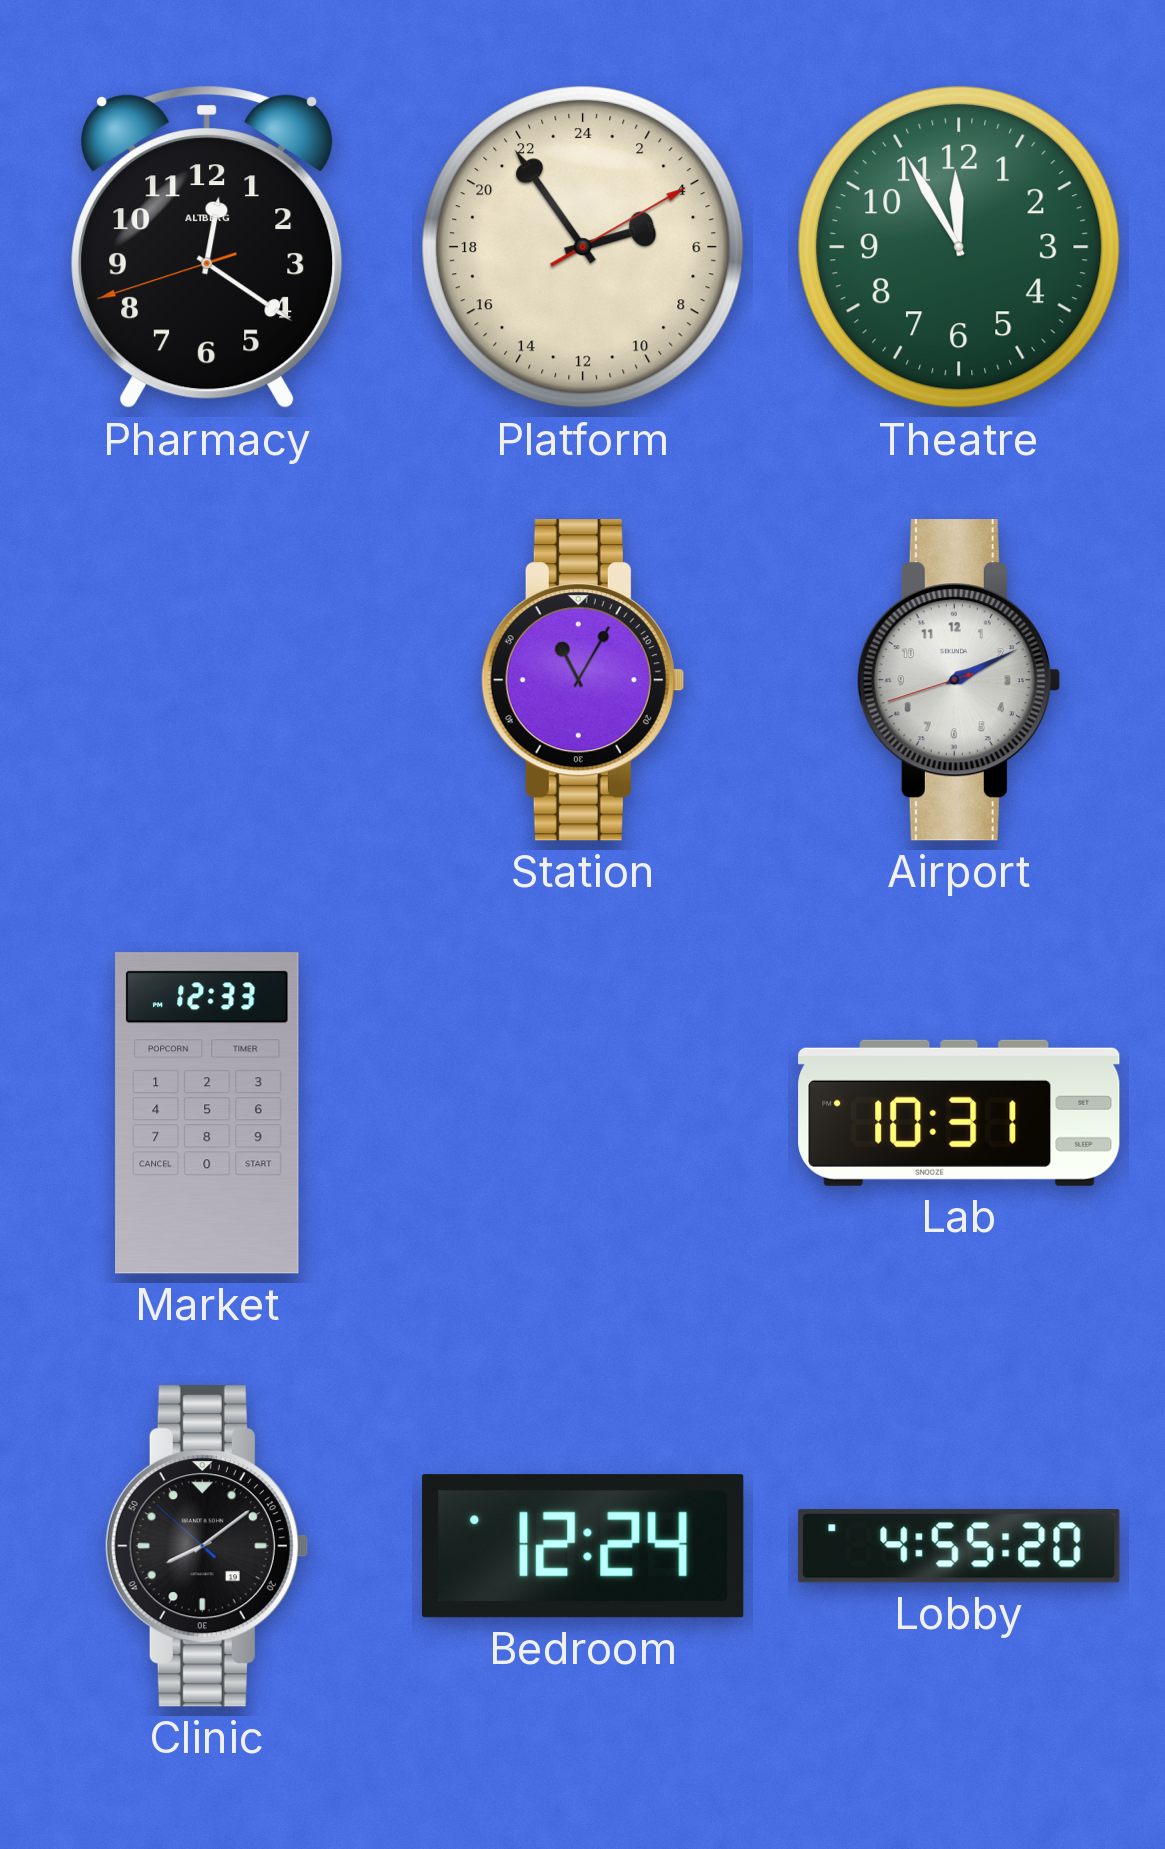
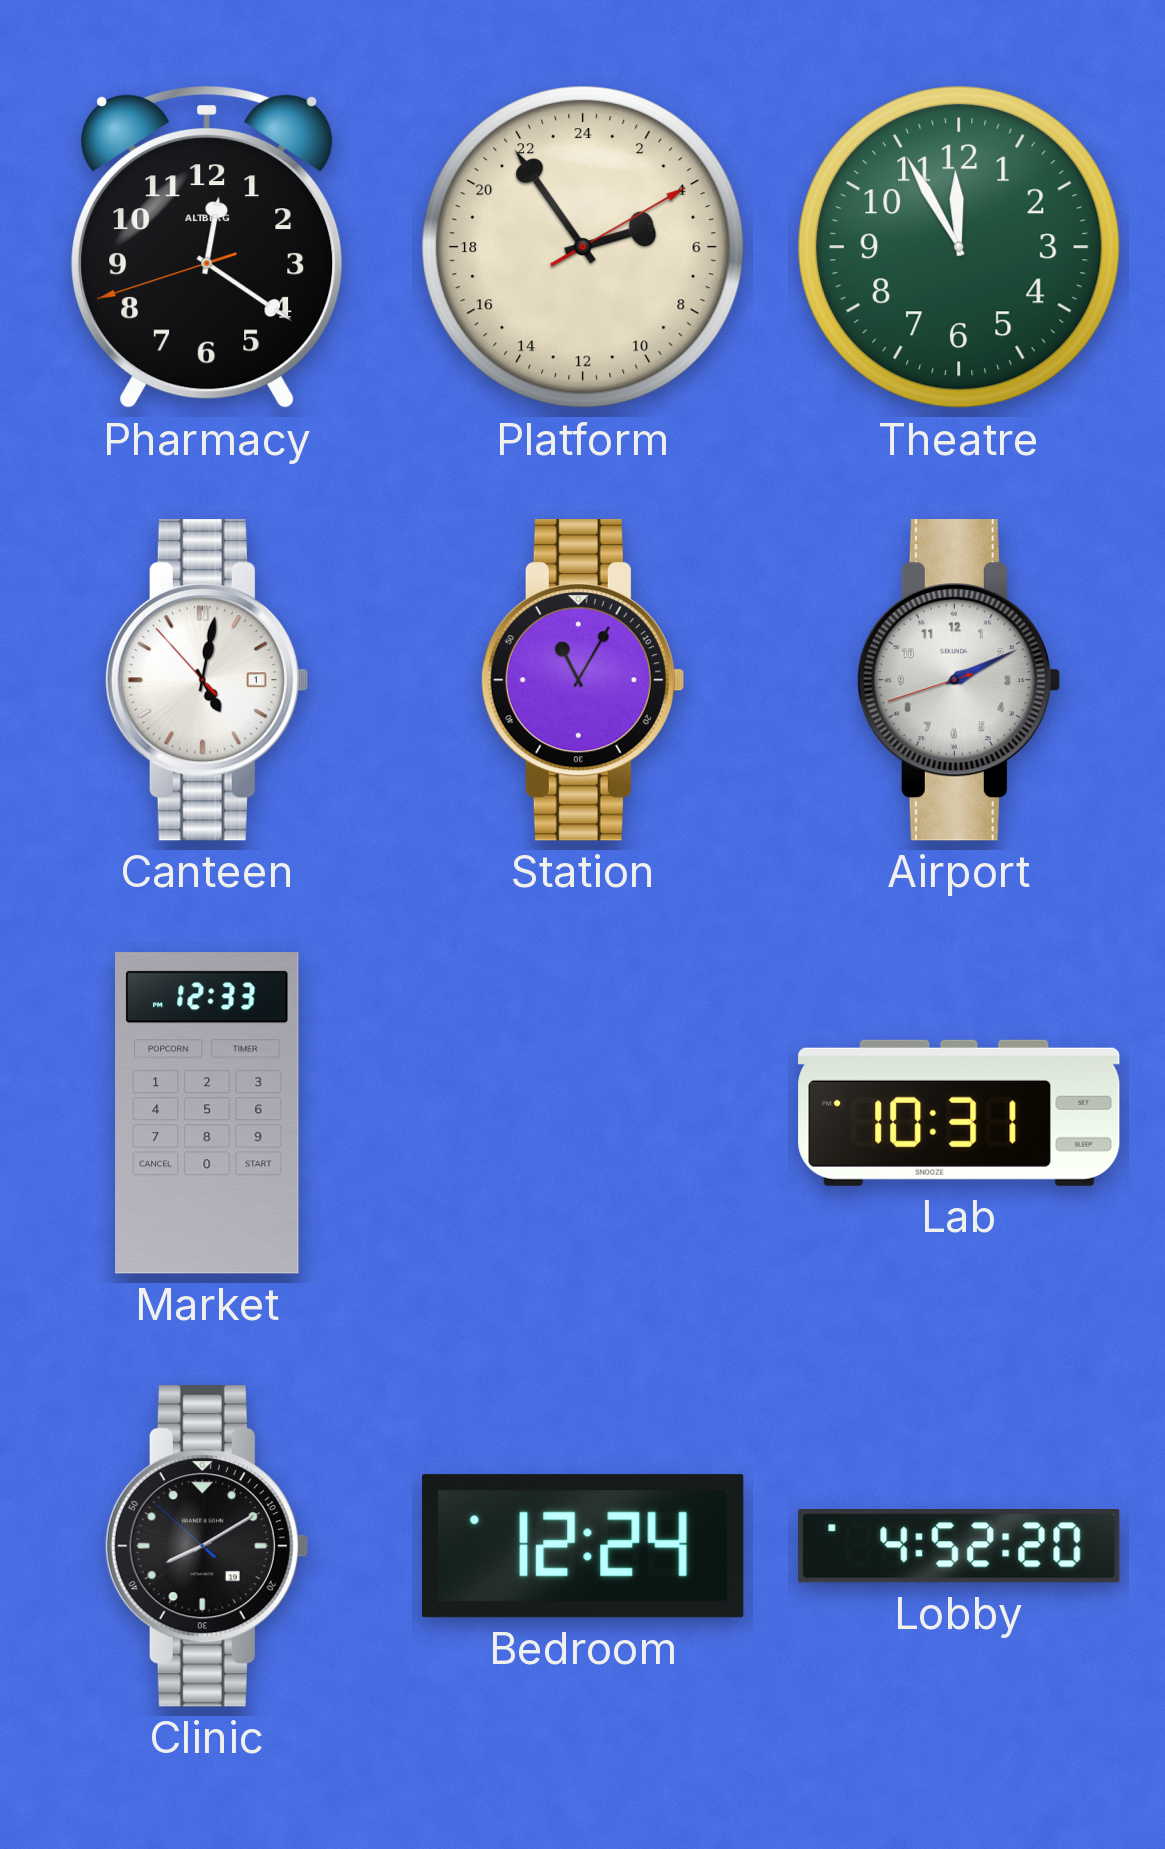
Canteen: none -> 5:01
Clinic: 8:08 -> 8:09
Lobby: 4:55 -> 4:52
